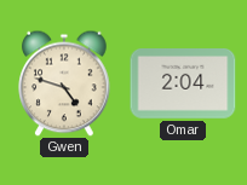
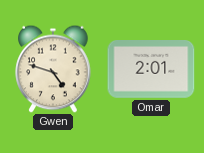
Omar: 2:04 -> 2:01
